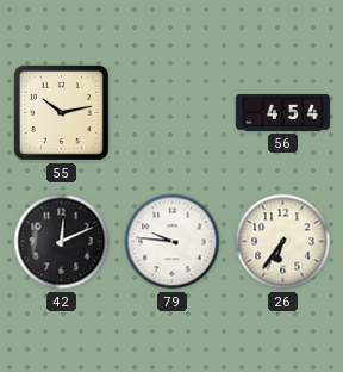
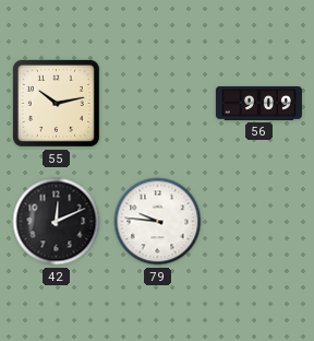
56: 4:54 -> 9:09
26: 6:36 -> none
